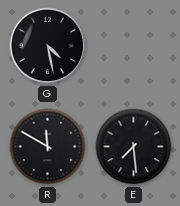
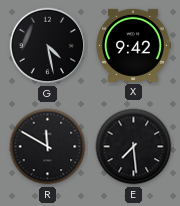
X: none -> 9:42
